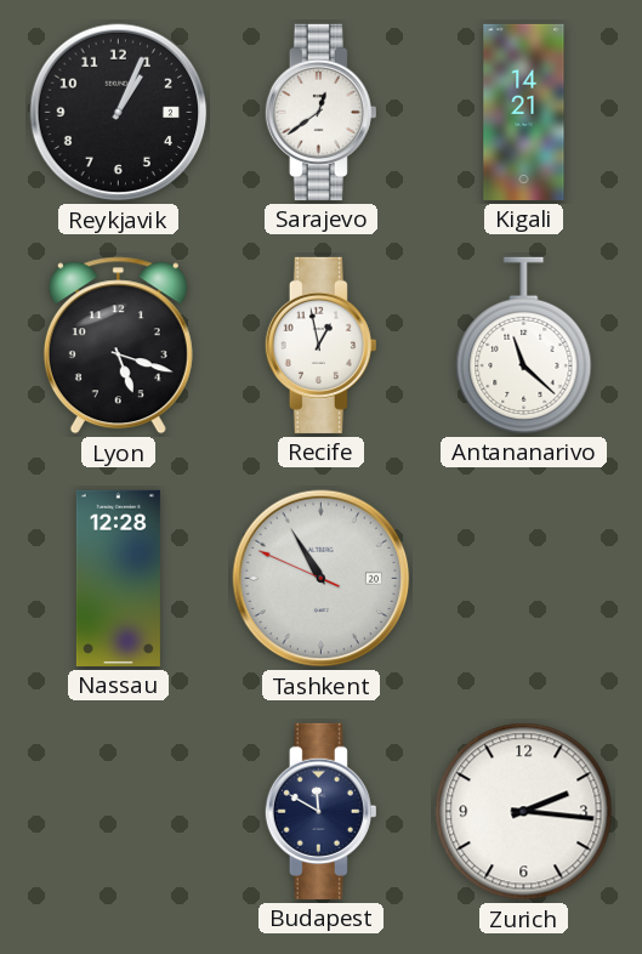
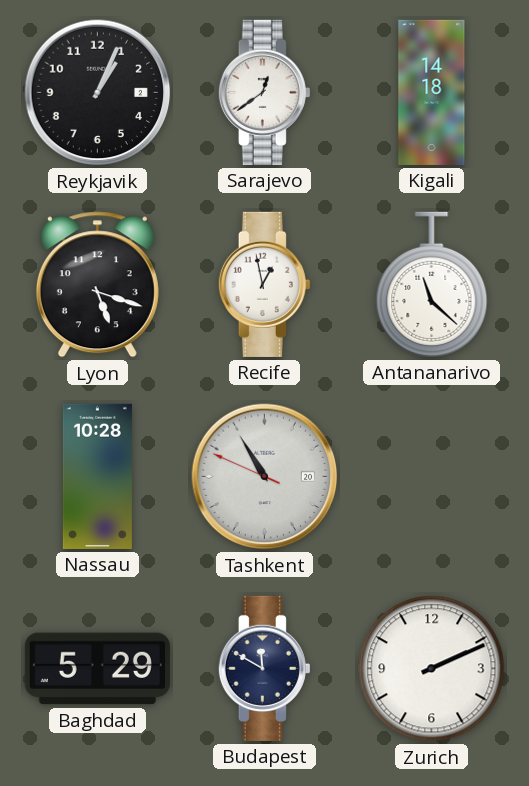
Kigali: 14:21 -> 14:18
Nassau: 12:28 -> 10:28
Baghdad: none -> 5:29
Zurich: 2:16 -> 2:11
